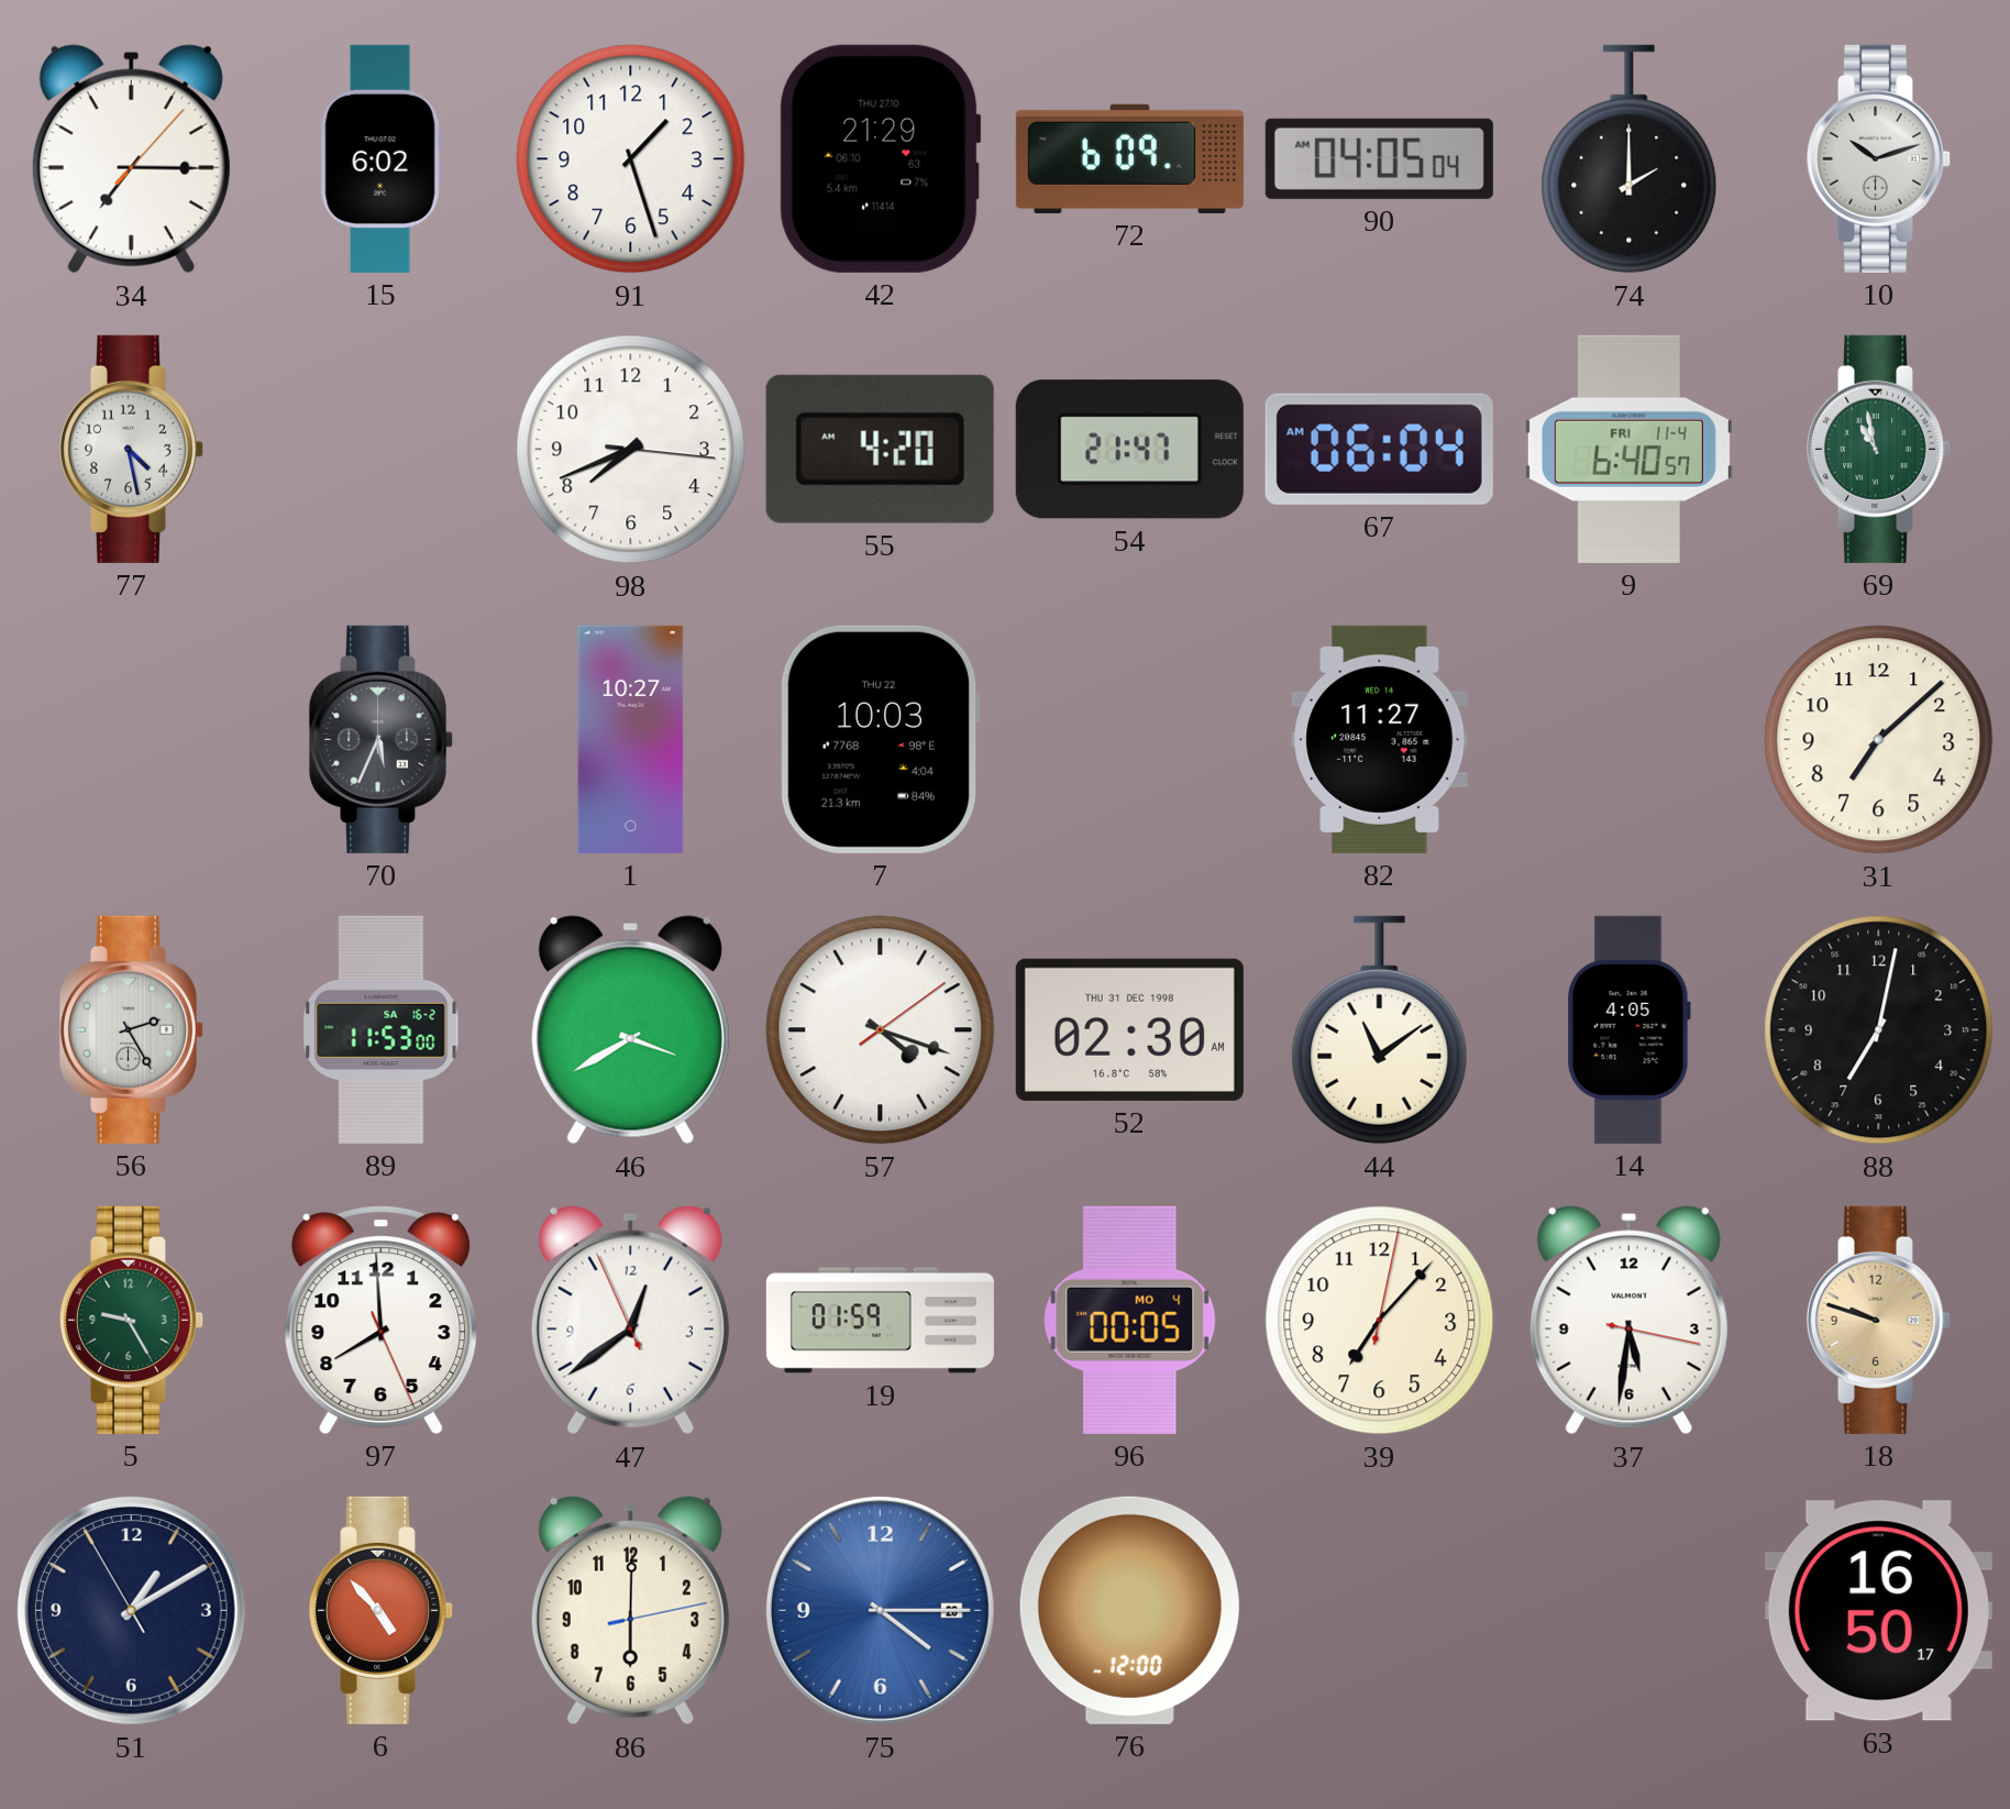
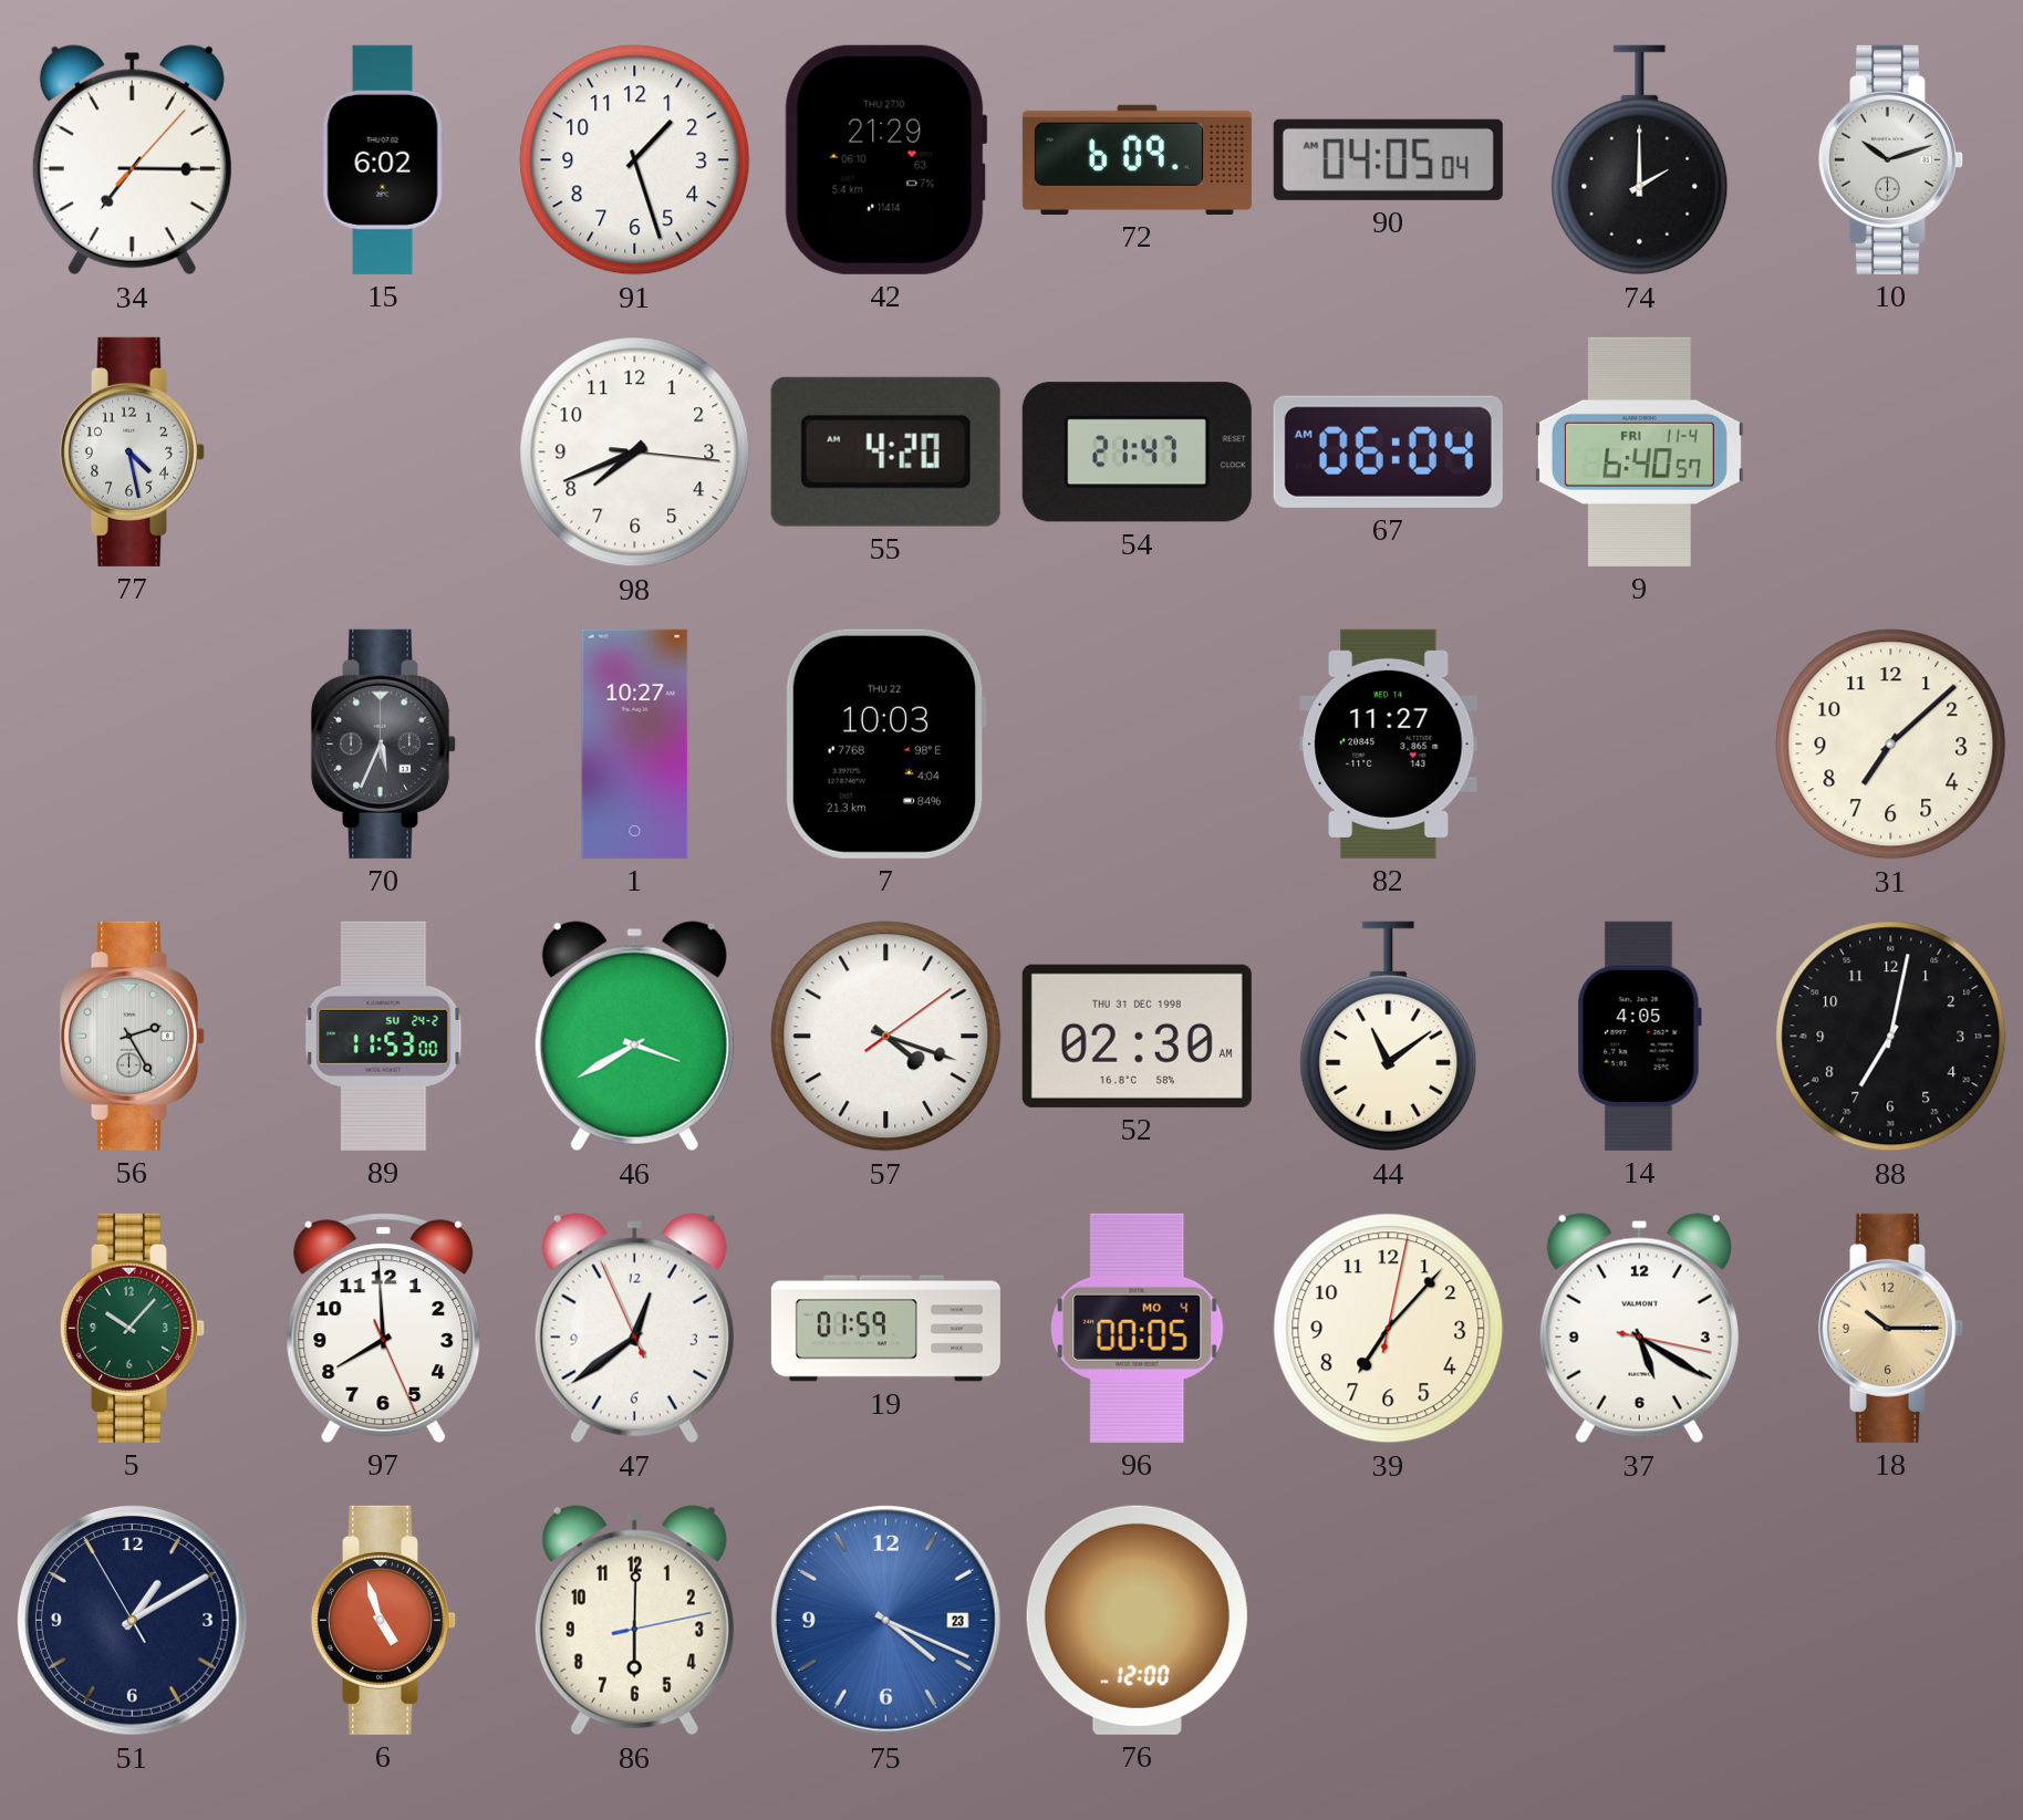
69: 10:58 -> none
89 date: SA 16-2 -> SU 24-2
5: 9:25 -> 10:07
37: 5:31 -> 5:20
18: 9:48 -> 10:15
6: 4:53 -> 4:57
75: 4:15 -> 4:19
63: 16:50 -> none
